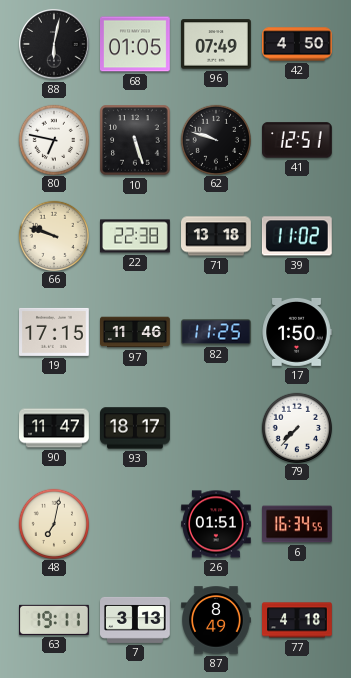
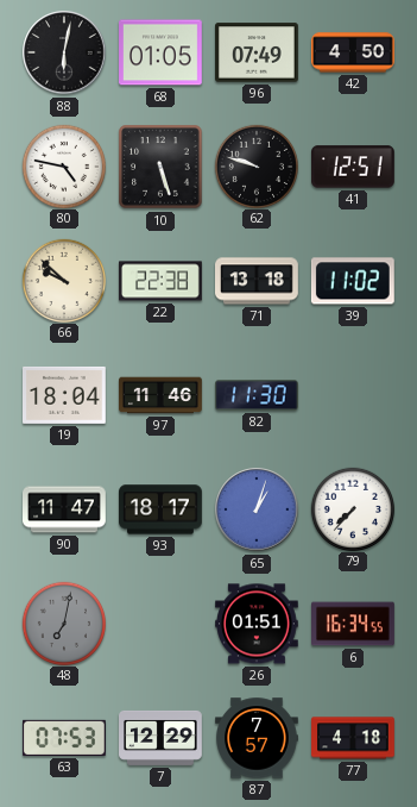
80: 6:47 -> 4:47
66: 9:48 -> 9:52
19: 17:15 -> 18:04
82: 11:25 -> 11:30
17: 1:50 -> none
65: none -> 1:03
48 dial: cream -> grey
63: 19:11 -> 07:53
7: 3:13 -> 12:29
87: 8:49 -> 7:57
